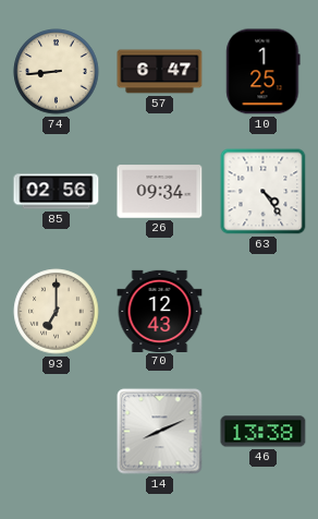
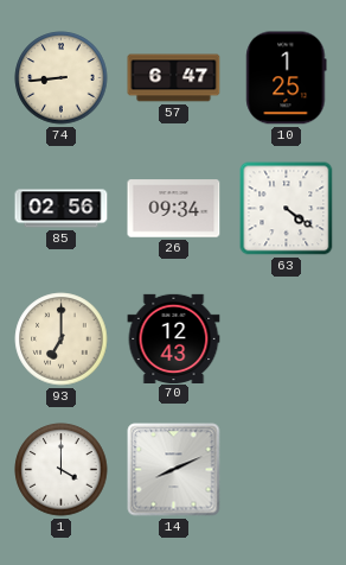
63: 4:24 -> 4:21
1: none -> 4:00
46: 13:38 -> none
